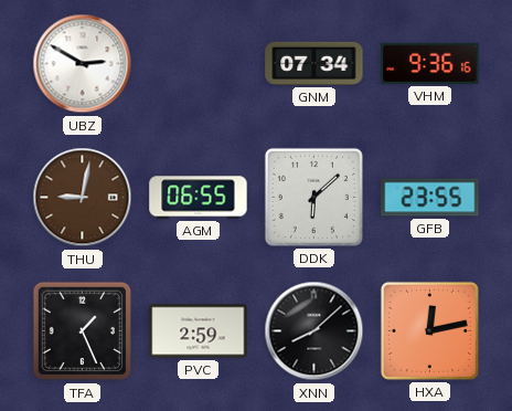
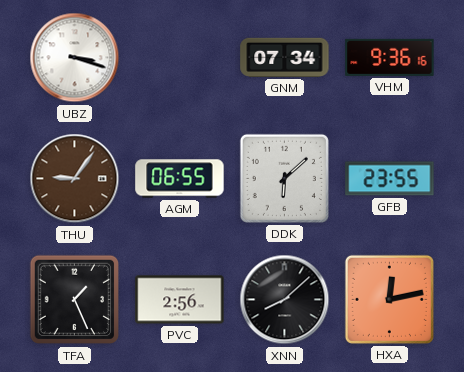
UBZ: 2:50 -> 3:18
THU: 9:02 -> 9:06
PVC: 2:59 -> 2:56
